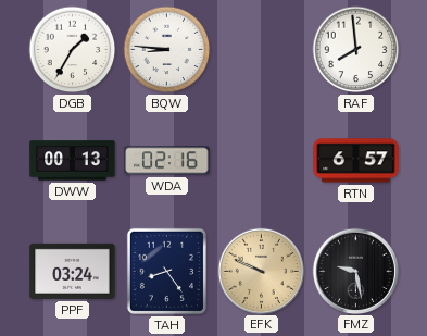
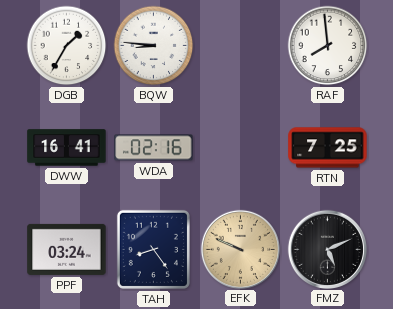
DWW: 00:13 -> 16:41
RTN: 6:57 -> 7:25
FMZ: 9:28 -> 5:11
